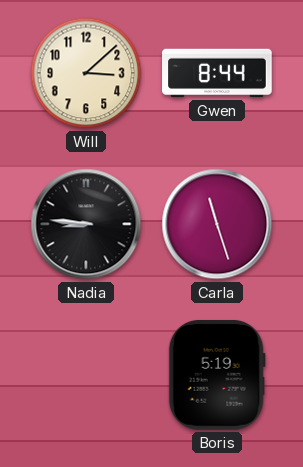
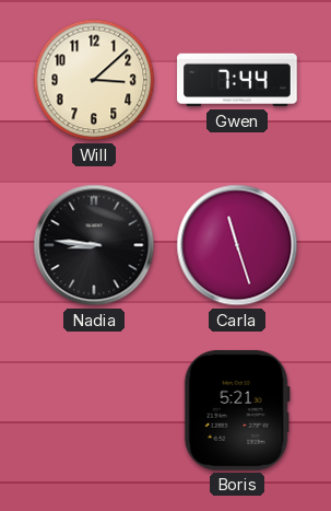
Gwen: 8:44 -> 7:44
Boris: 5:19 -> 5:21
